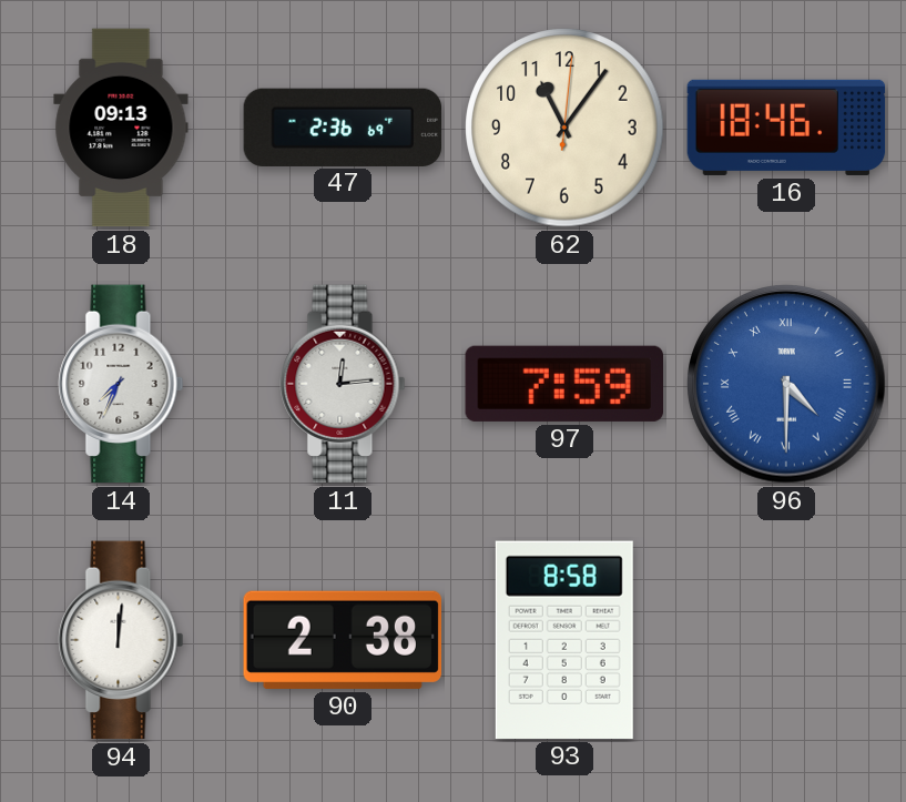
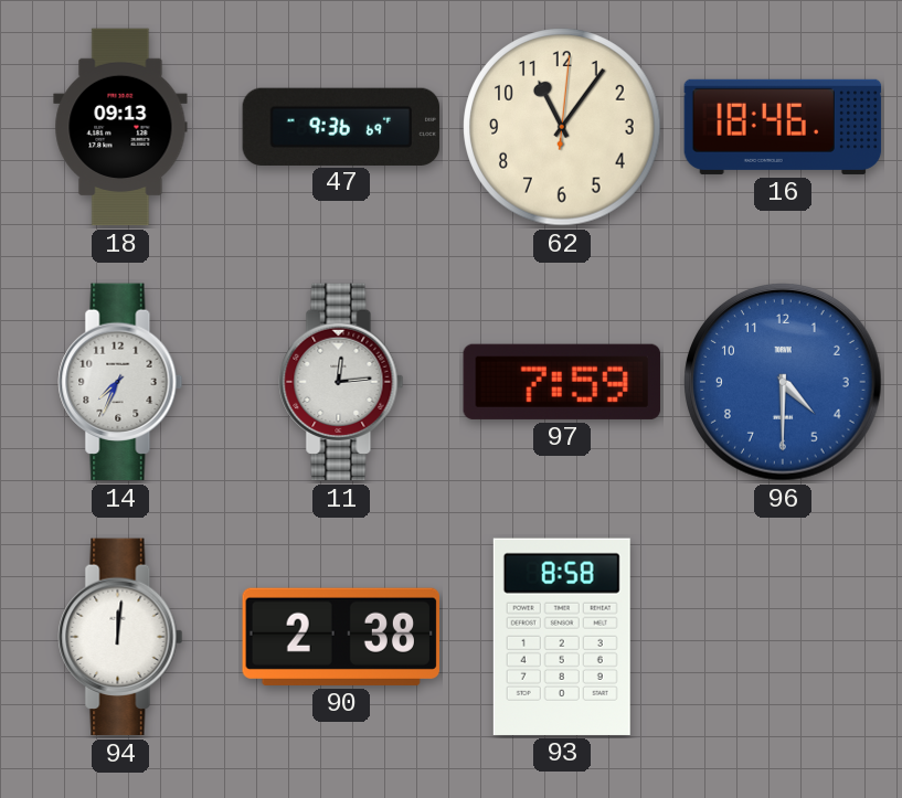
47: 2:36 -> 9:36
96 numerals: Roman -> Arabic
